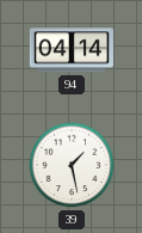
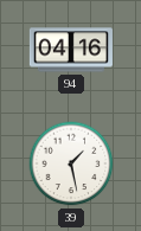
94: 04:14 -> 04:16
